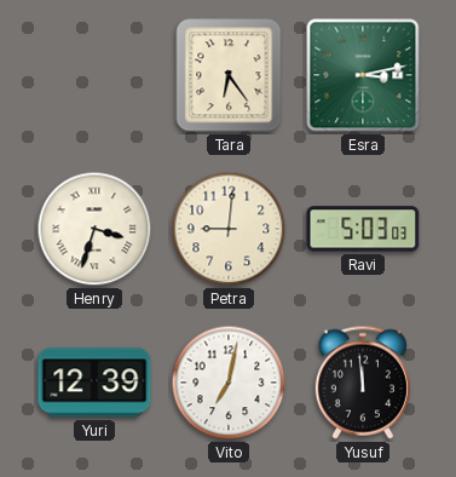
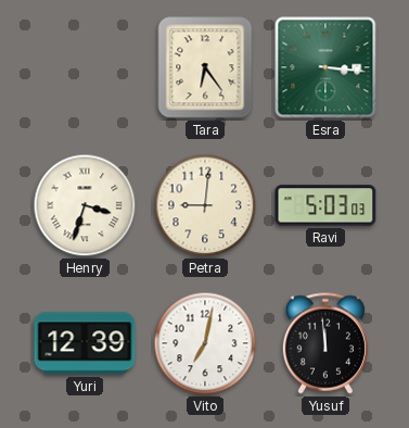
Esra: 3:13 -> 3:16
